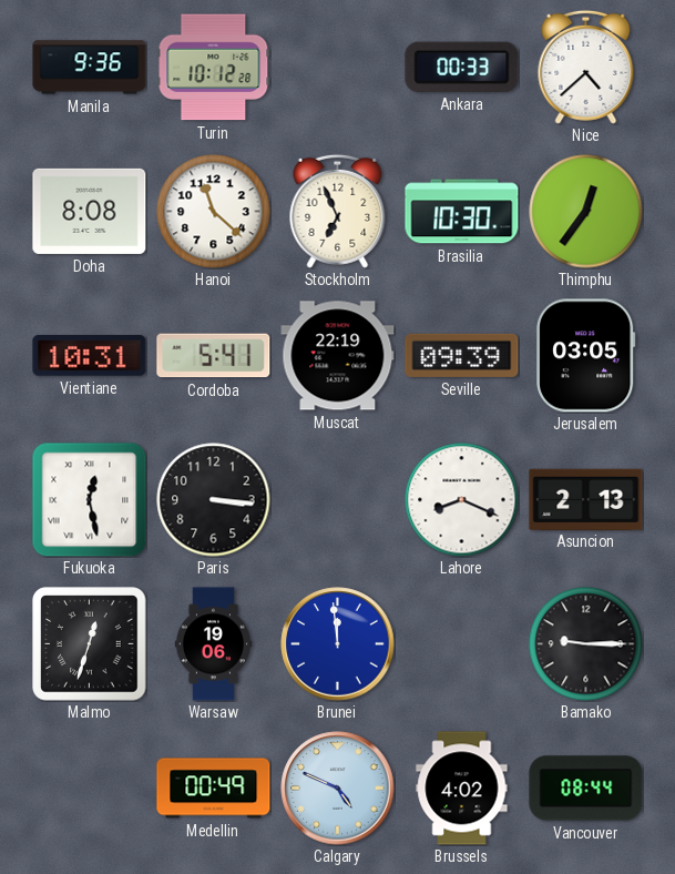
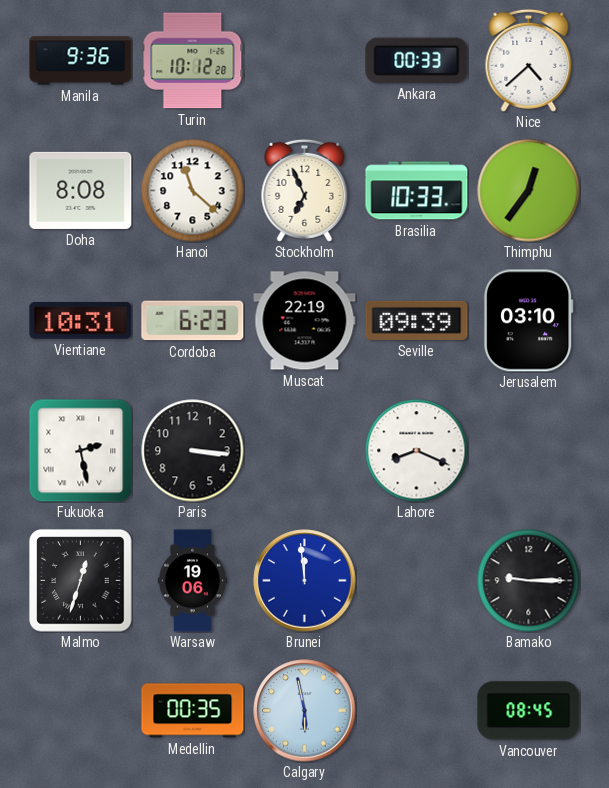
Brasilia: 10:30 -> 10:33
Cordoba: 5:41 -> 6:23
Jerusalem: 03:05 -> 03:10
Fukuoka: 12:28 -> 2:28
Asuncion: 2:13 -> none
Medellin: 00:49 -> 00:35
Calgary: 4:49 -> 5:58
Brussels: 4:02 -> none
Vancouver: 08:44 -> 08:45
